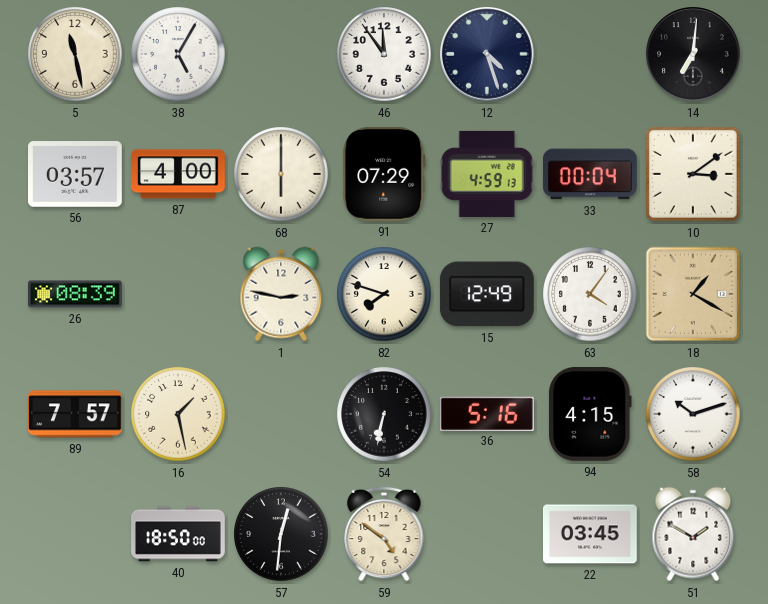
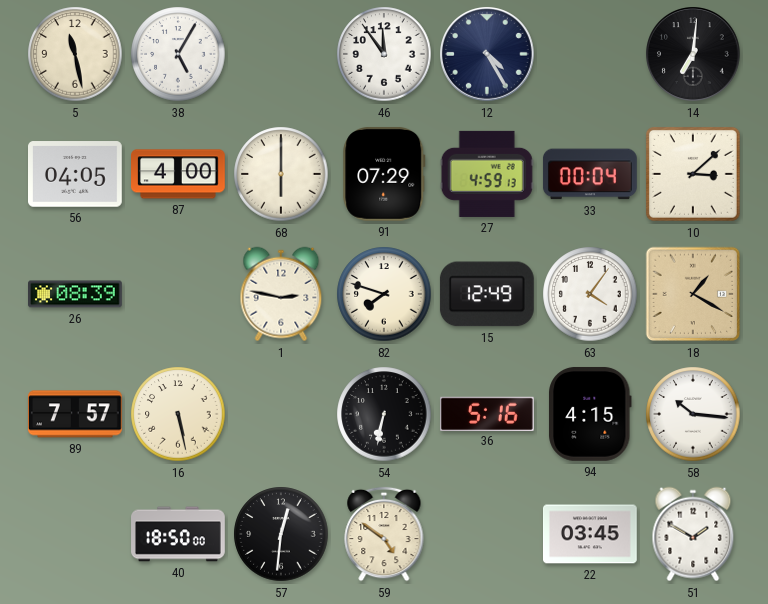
12: 4:27 -> 4:25
56: 03:57 -> 04:05
10: 3:09 -> 3:08
16: 1:28 -> 5:28
58: 10:12 -> 10:16
